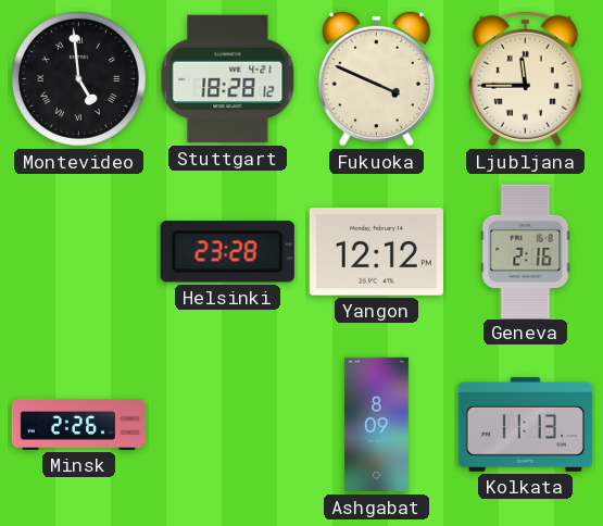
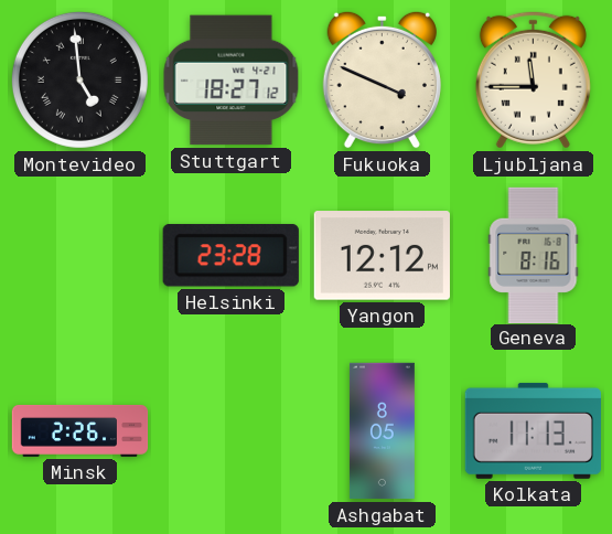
Stuttgart: 18:28 -> 18:27
Geneva: 2:16 -> 8:16
Ashgabat: 8:09 -> 8:05
